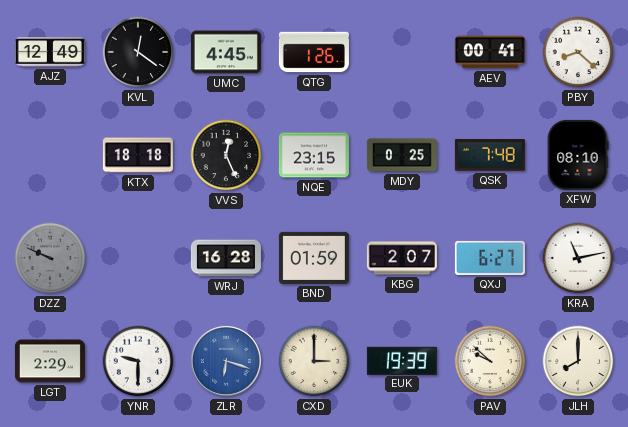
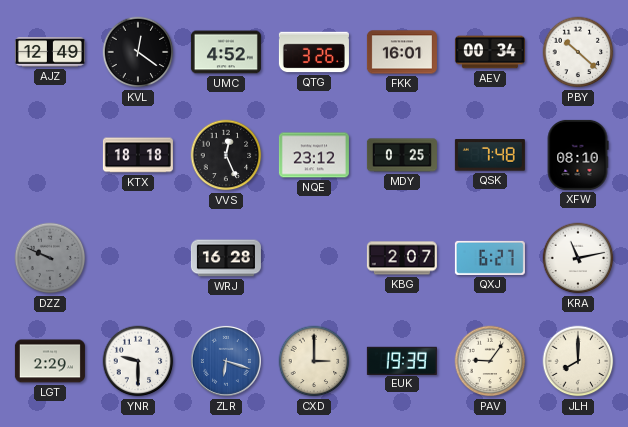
UMC: 4:45 -> 4:52
QTG: 1:26 -> 3:26
FKK: none -> 16:01
AEV: 00:41 -> 00:34
PBY: 8:22 -> 10:22
NQE: 23:15 -> 23:12
BND: 01:59 -> none
PAV: 9:52 -> 9:06
